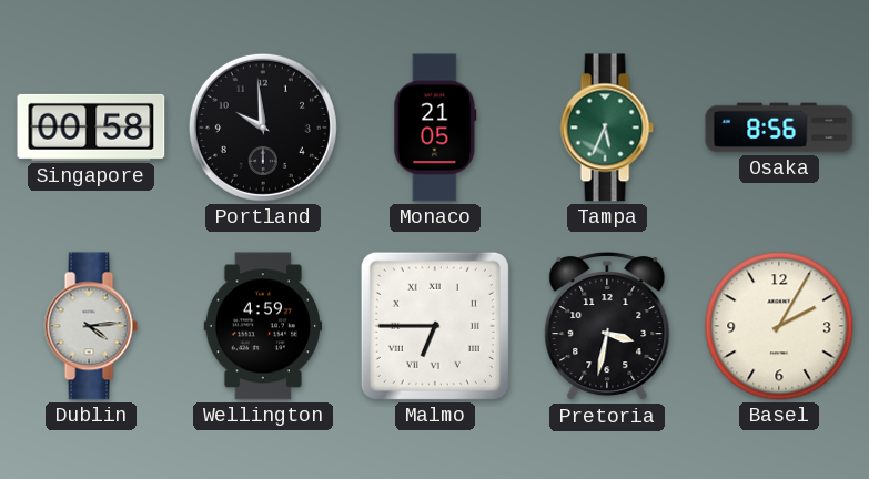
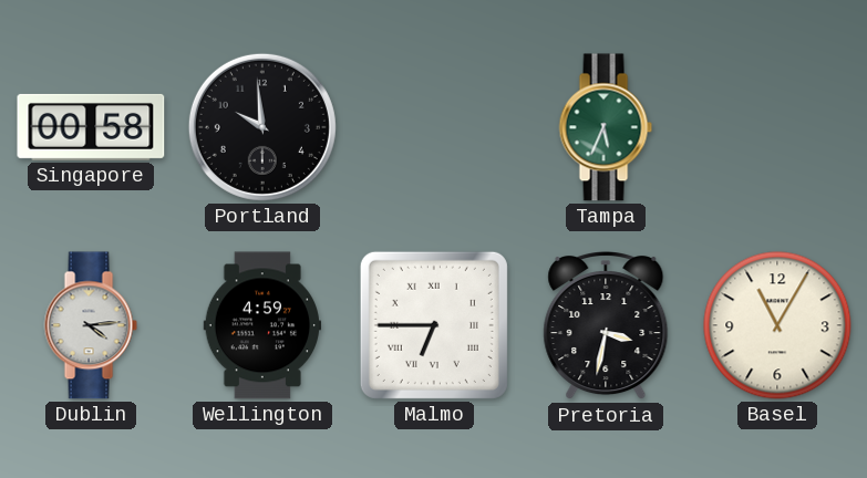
Monaco: 21:05 -> none
Osaka: 8:56 -> none
Basel: 2:05 -> 11:05
